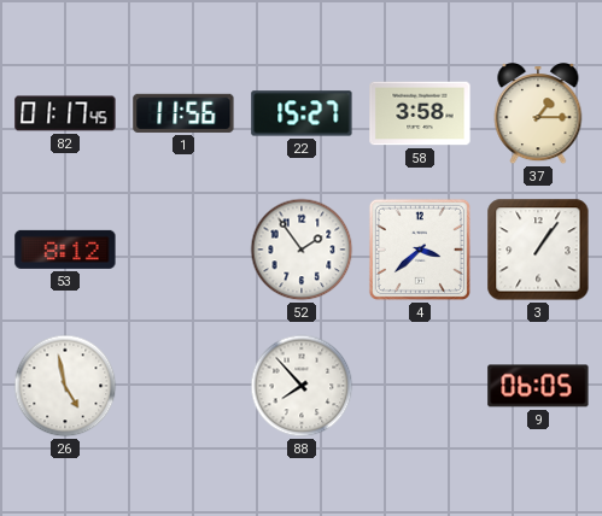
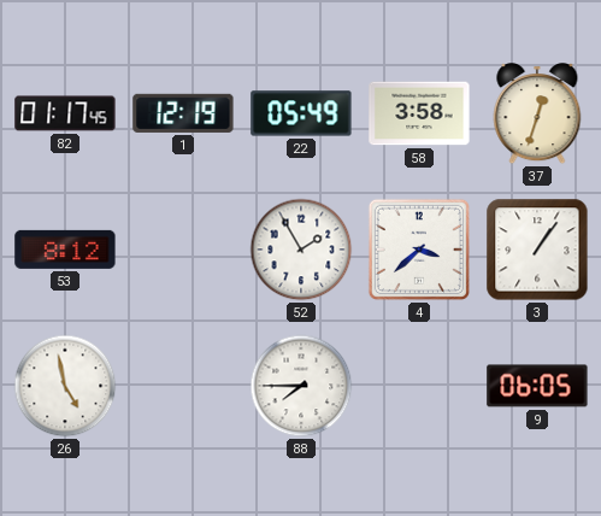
1: 11:56 -> 12:19
22: 15:27 -> 05:49
37: 1:15 -> 12:33
52: 1:54 -> 1:55
88: 7:53 -> 7:45
